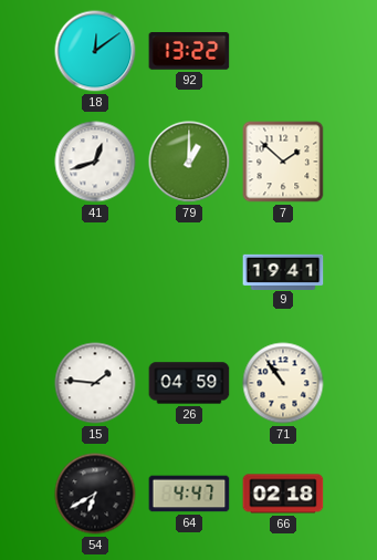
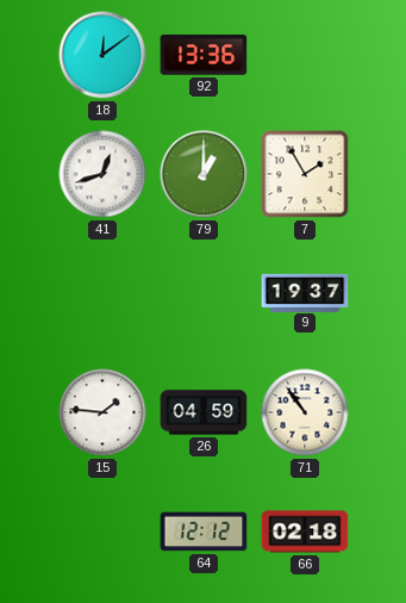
92: 13:22 -> 13:36
7: 1:52 -> 1:55
9: 19:41 -> 19:37
54: 6:40 -> none
64: 4:47 -> 12:12
